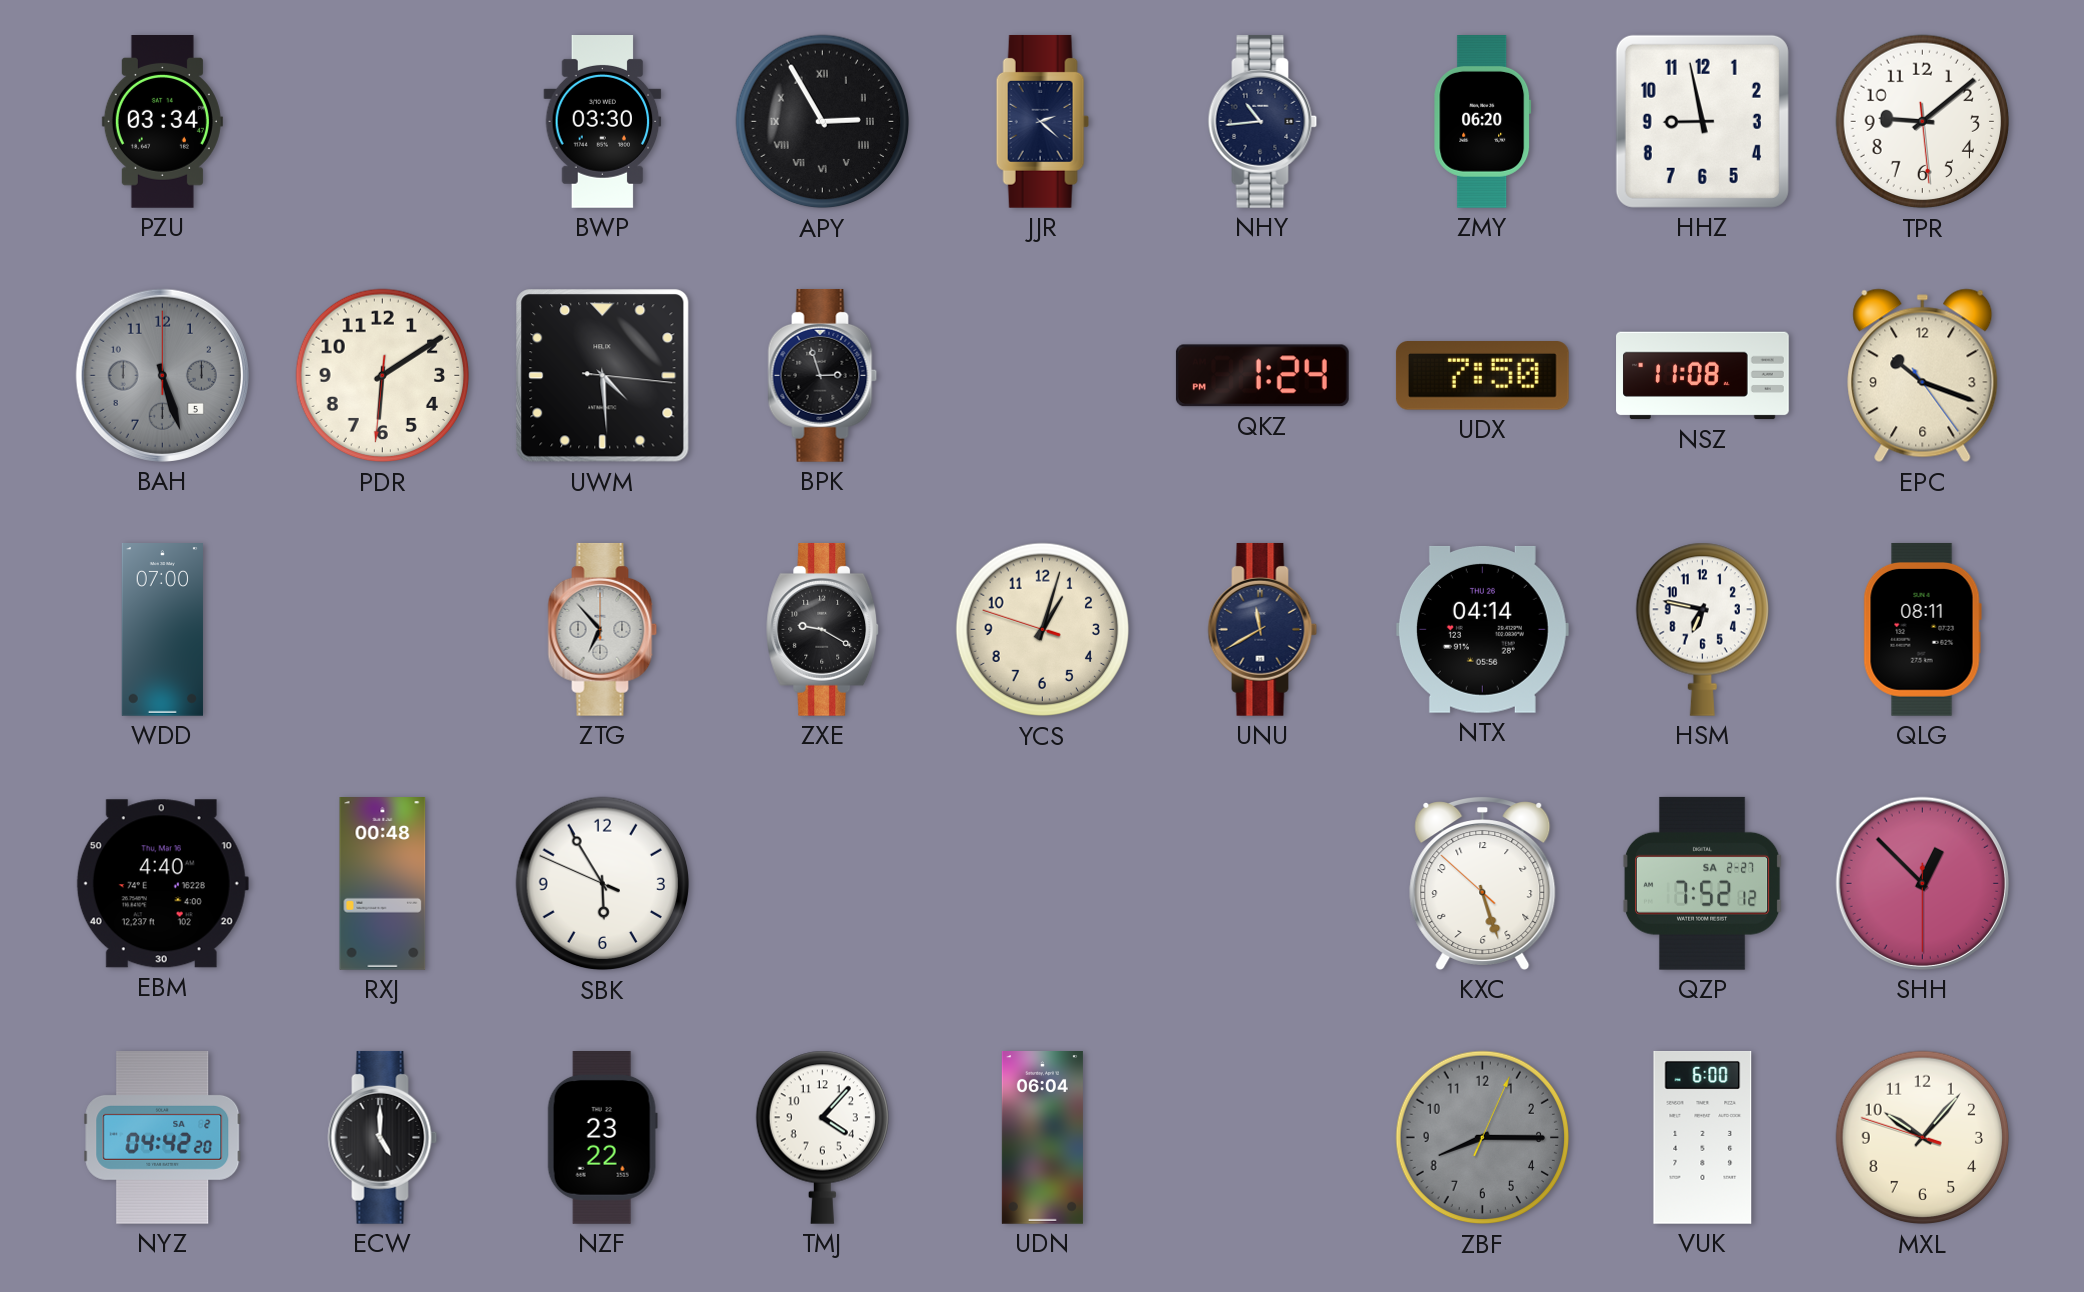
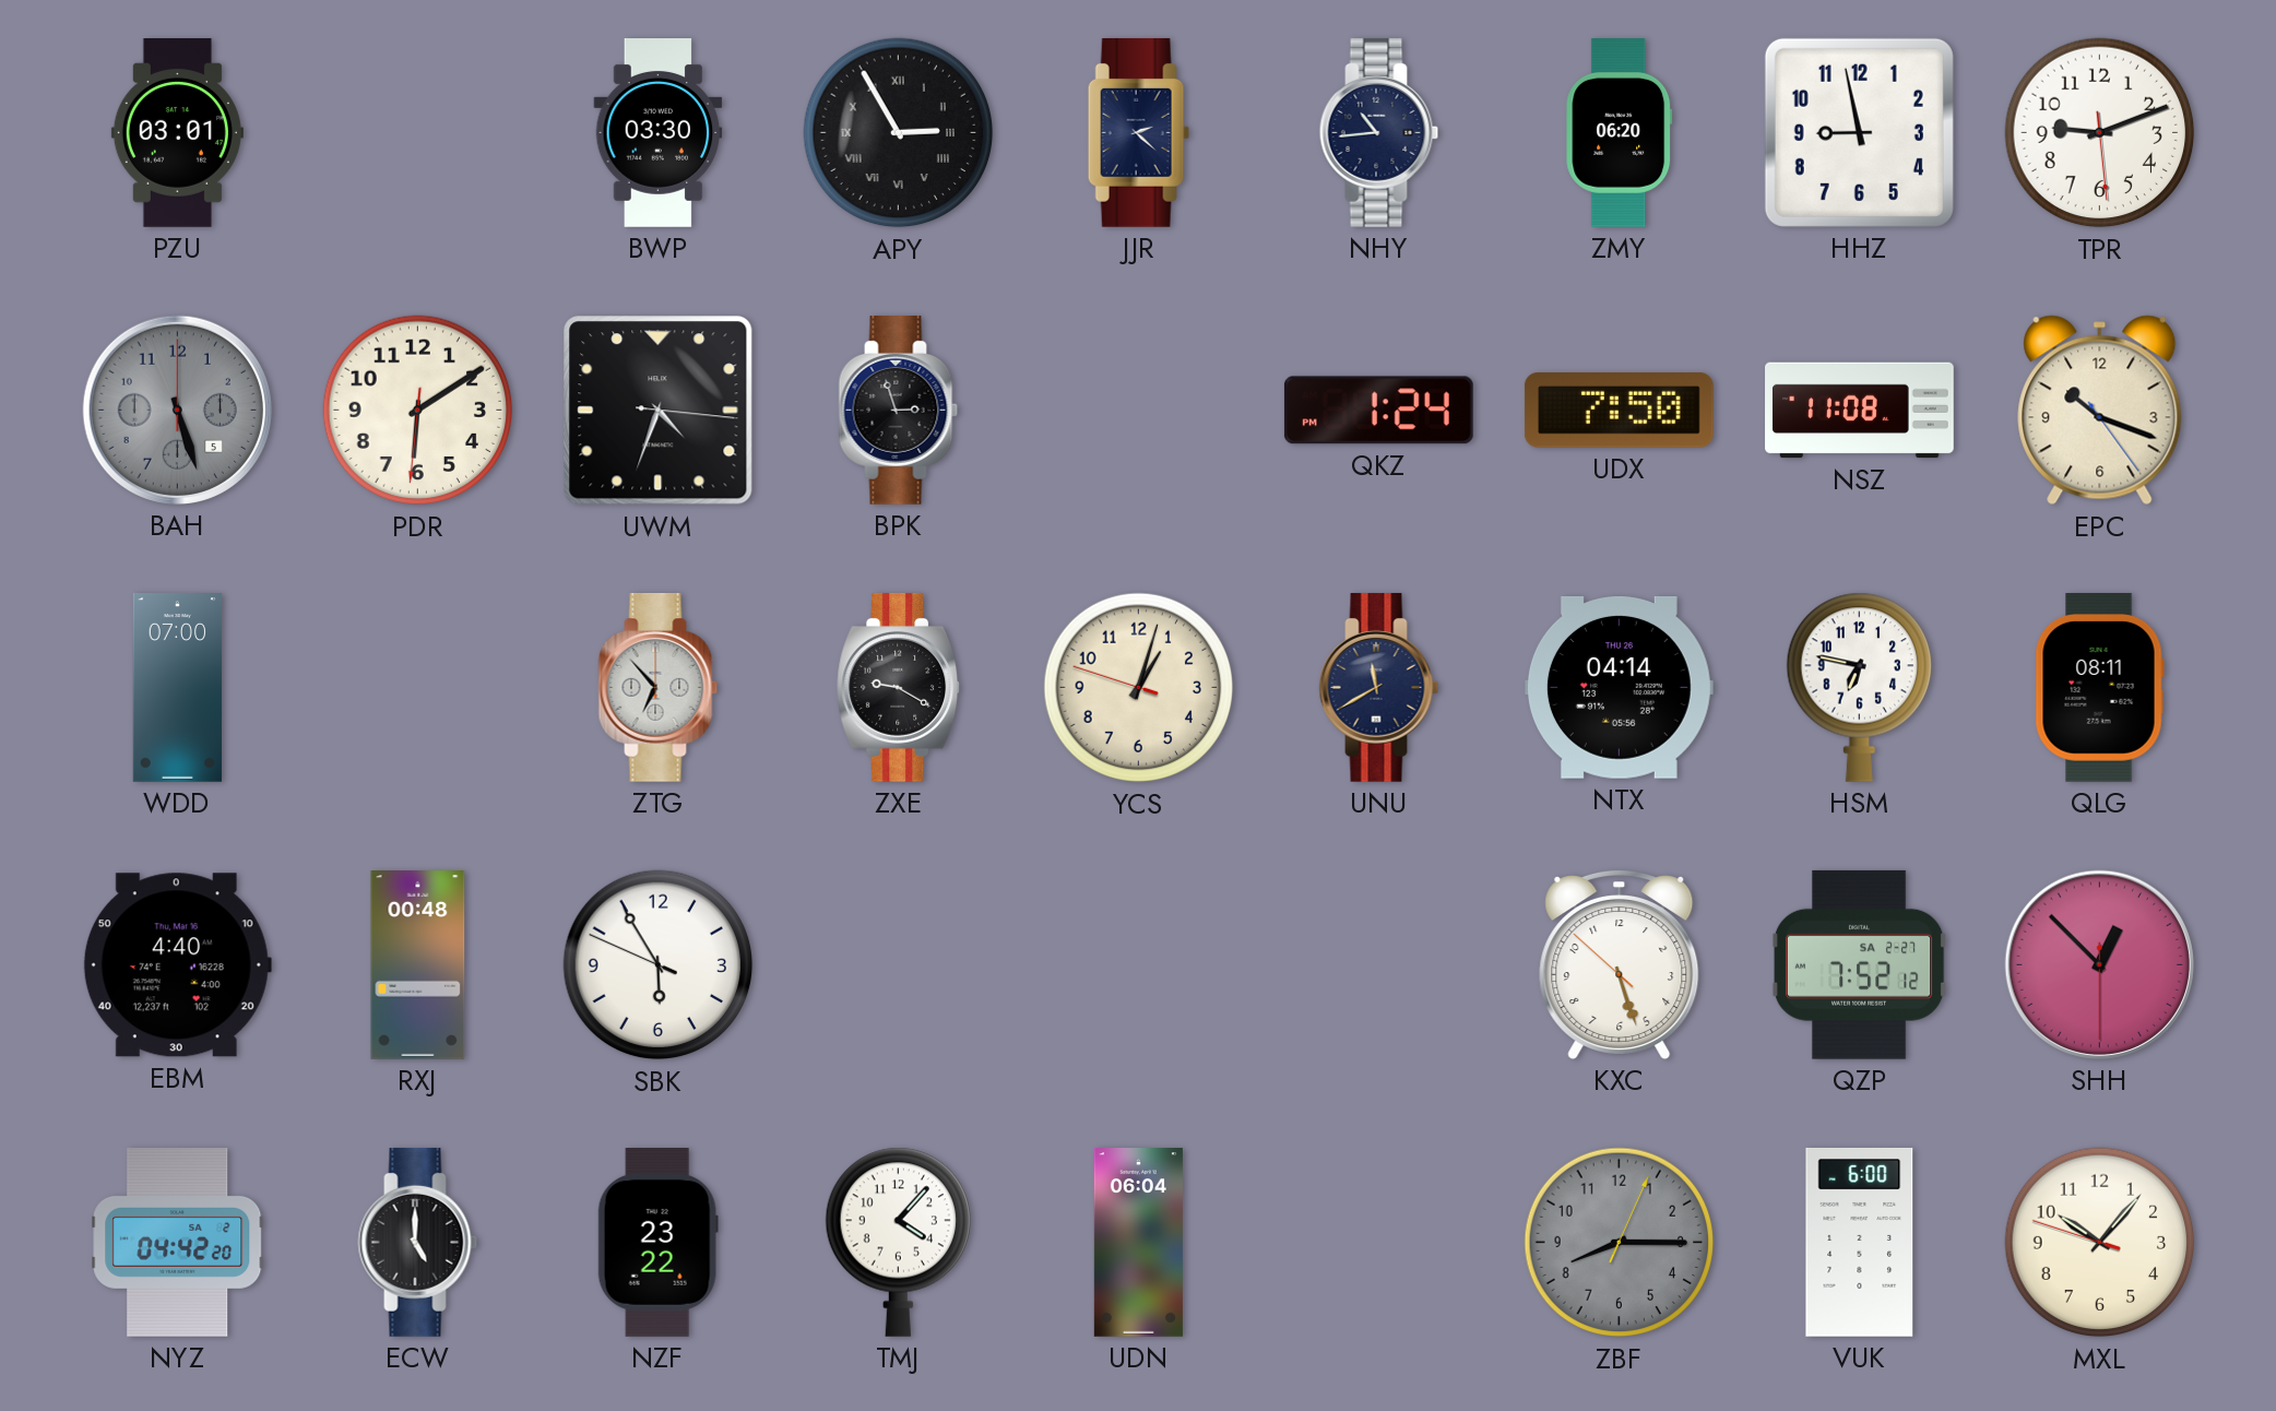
PZU: 03:34 -> 03:01
TPR: 9:08 -> 9:11
UWM: 4:29 -> 4:33
